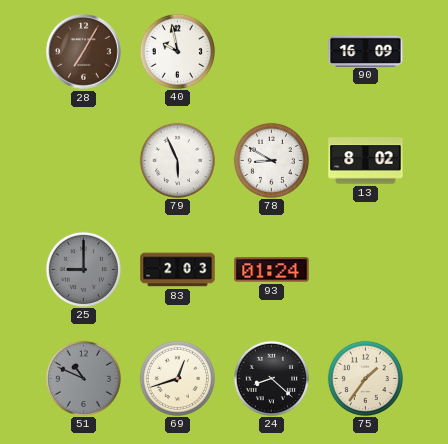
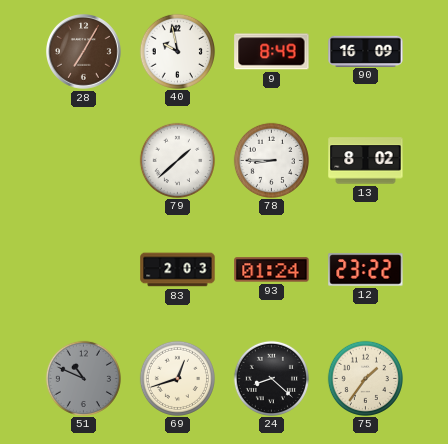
9: none -> 8:49
79: 5:56 -> 1:38
78: 8:50 -> 8:45
25: 9:00 -> none
12: none -> 23:22
